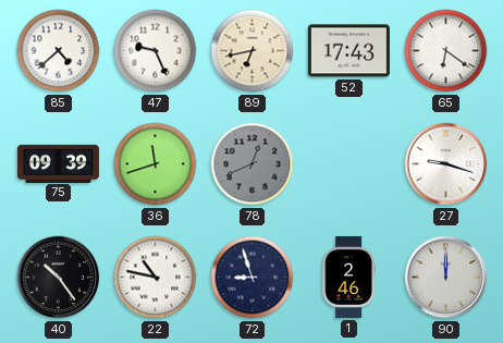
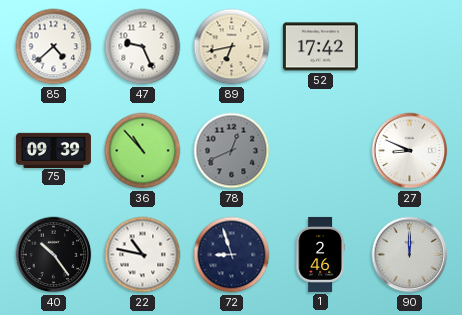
52: 17:43 -> 17:42
65: 6:21 -> none
36: 11:42 -> 10:53
27: 9:18 -> 8:49
